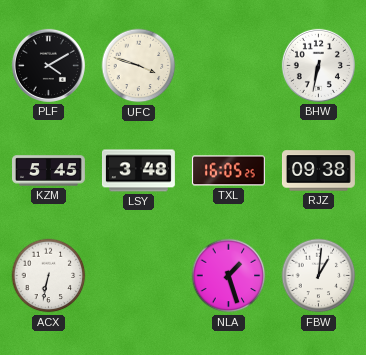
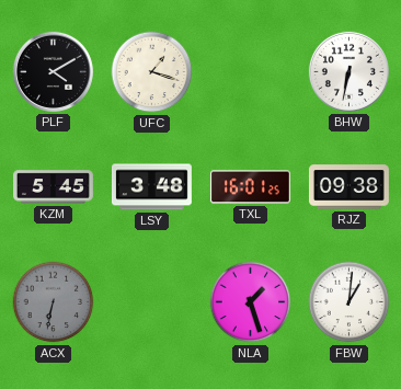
UFC: 3:48 -> 1:18
TXL: 16:05 -> 16:01
ACX dial: white -> grey
